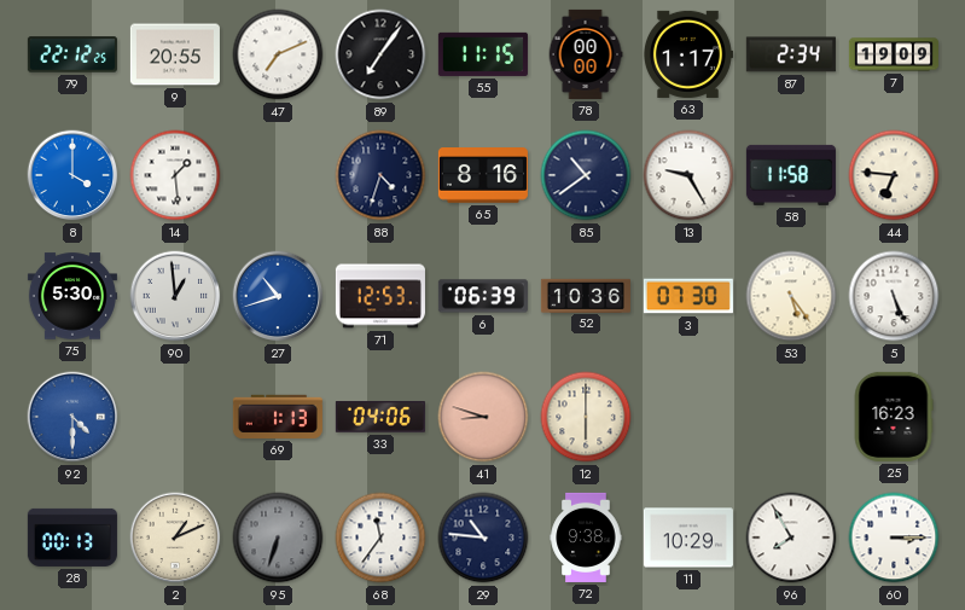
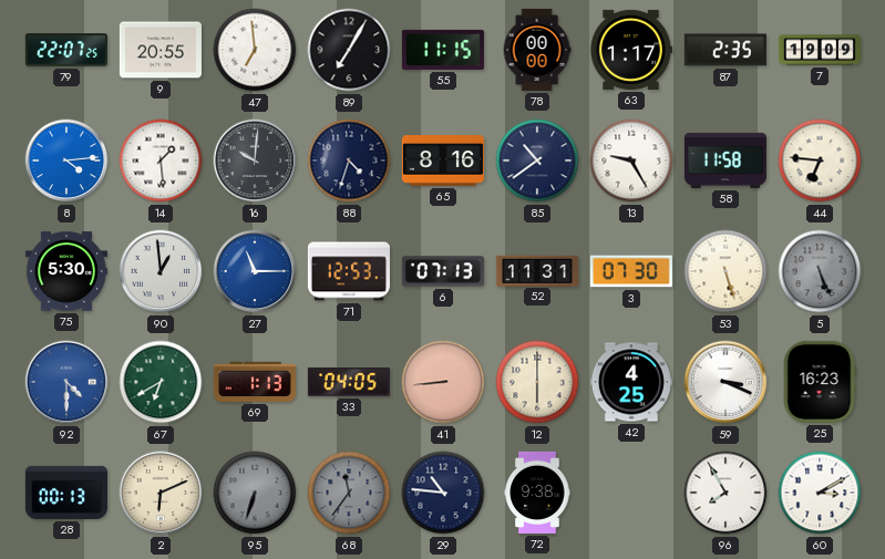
79: 22:12 -> 22:07
47: 7:11 -> 6:59
89: 7:06 -> 7:05
87: 2:34 -> 2:35
8: 4:00 -> 4:14
16: none -> 10:01
27: 10:42 -> 11:15
6: 06:39 -> 07:13
52: 10:36 -> 11:31
53: 5:24 -> 5:27
5 dial: white -> grey
67: none -> 6:40
33: 04:06 -> 04:05
41: 8:48 -> 8:44
42: none -> 4:25
59: none -> 3:19
2: 1:11 -> 6:11
68 dial: white -> grey
11: 10:29 -> none
60: 3:15 -> 3:10
